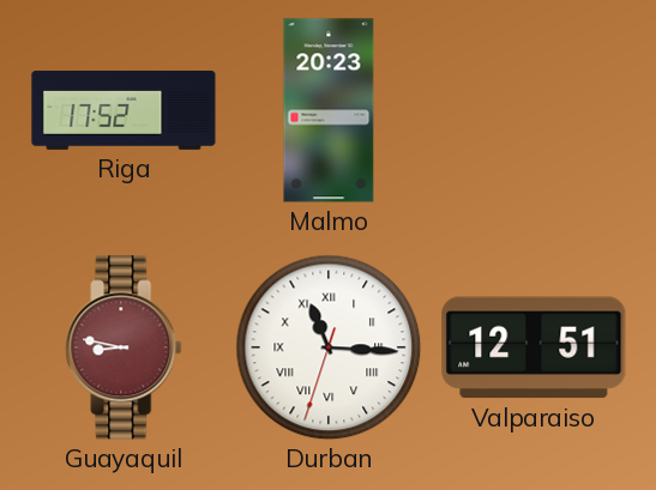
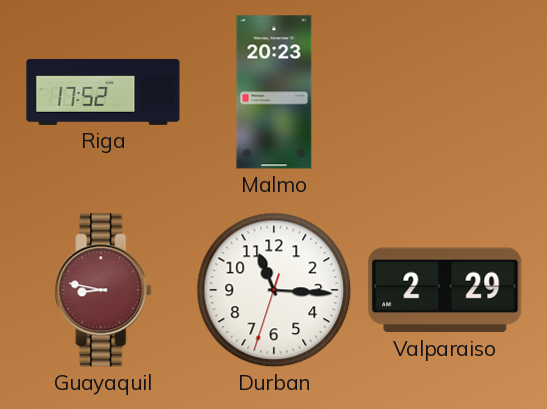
Durban numerals: Roman -> Arabic
Valparaiso: 12:51 -> 2:29
